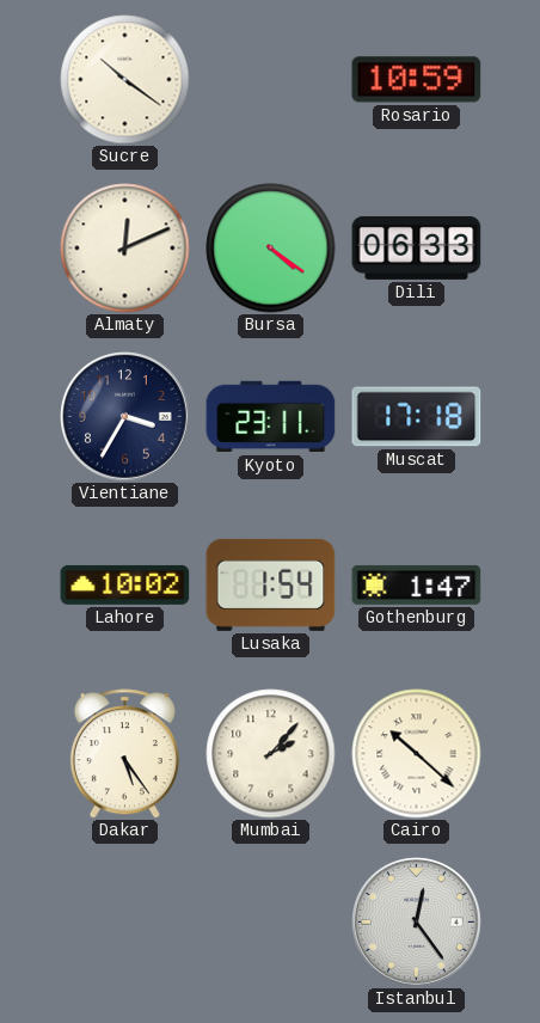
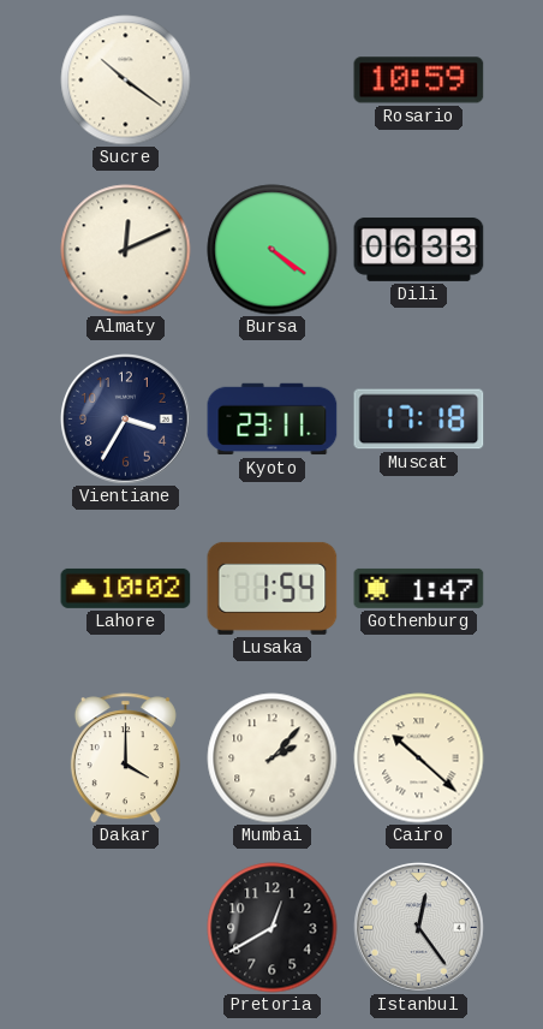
Dakar: 5:24 -> 4:00
Pretoria: none -> 12:40
